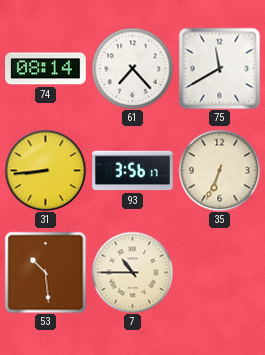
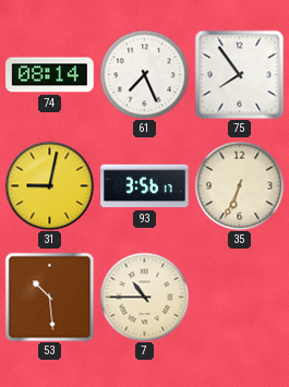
61: 7:23 -> 7:26
75: 11:40 -> 7:54
31: 8:44 -> 9:02
